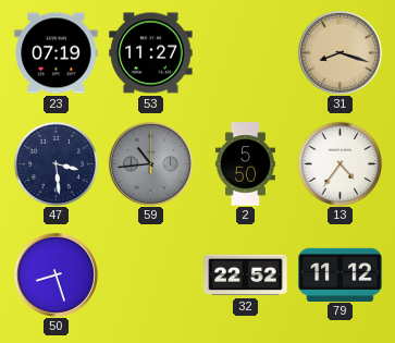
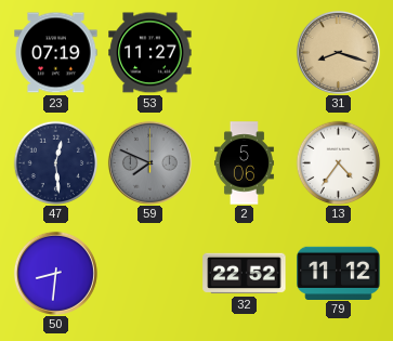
47: 3:29 -> 12:29
59: 10:44 -> 7:49
2: 5:50 -> 5:06
50: 8:27 -> 8:31
